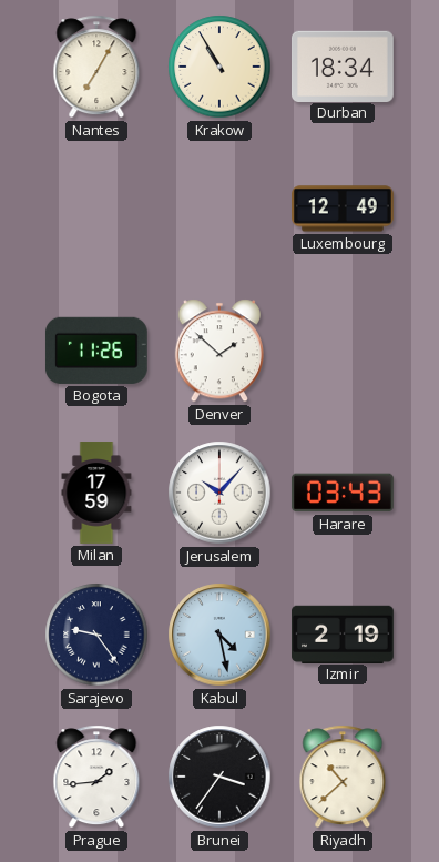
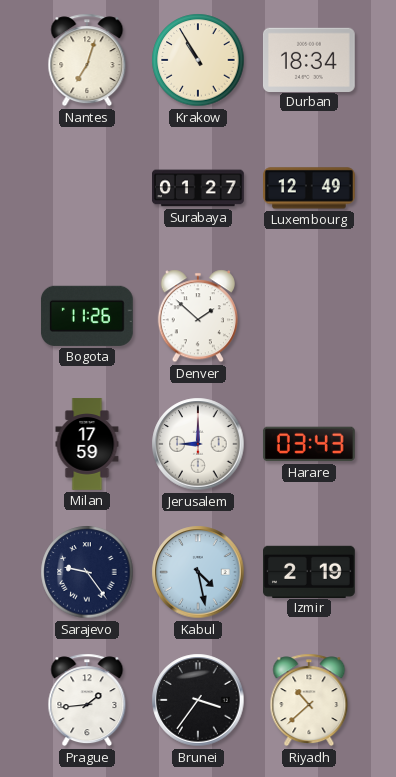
Nantes: 7:05 -> 7:03
Surabaya: none -> 01:27
Jerusalem: 10:07 -> 9:00
